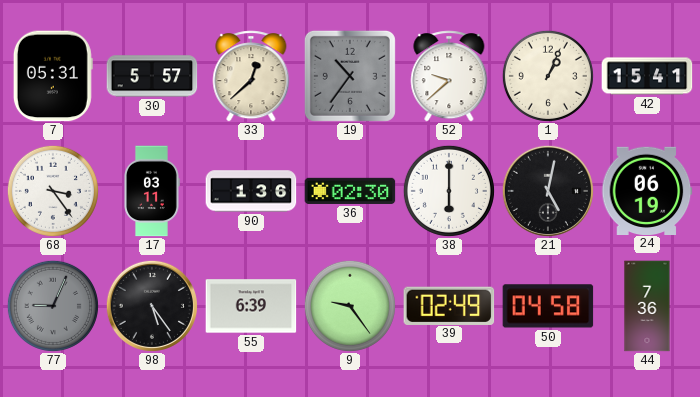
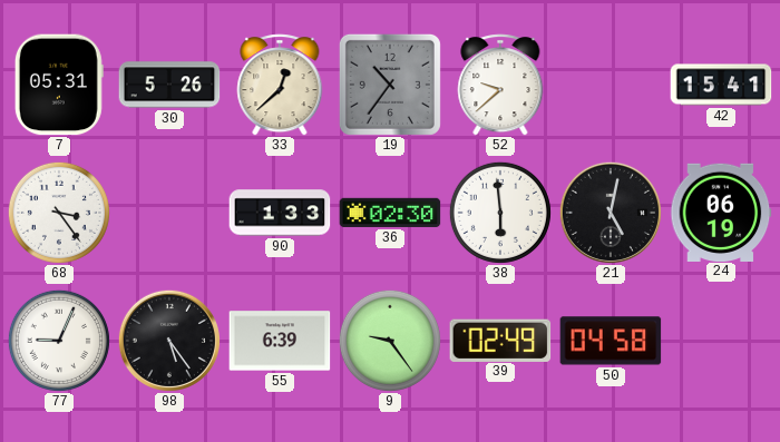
30: 5:57 -> 5:26
1: 1:04 -> none
17: 03:11 -> none
90: 1:36 -> 1:33
38: 6:00 -> 5:59
77 dial: grey -> white
44: 7:36 -> none
